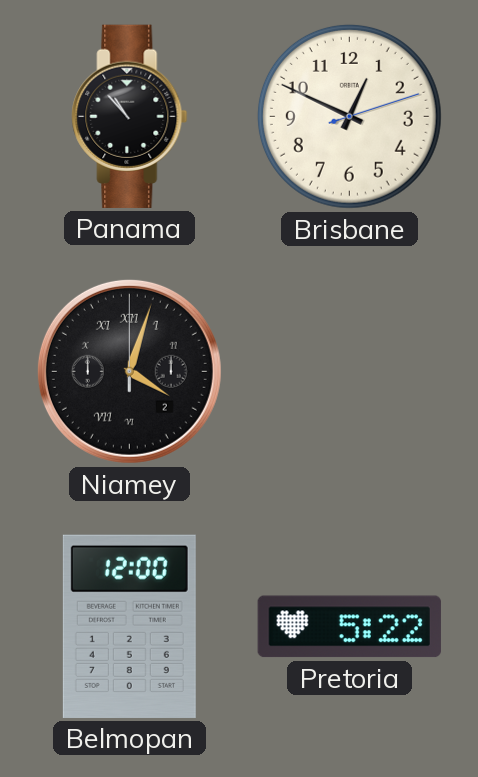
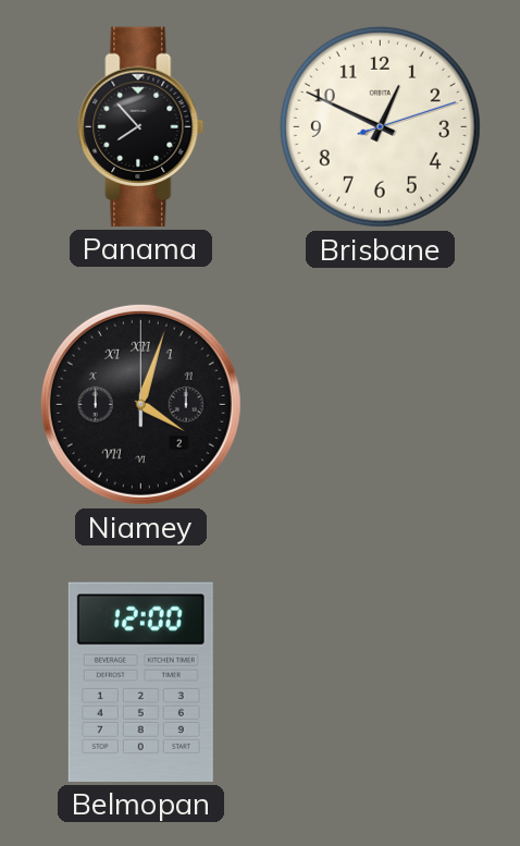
Panama: 10:53 -> 7:53
Pretoria: 5:22 -> none
